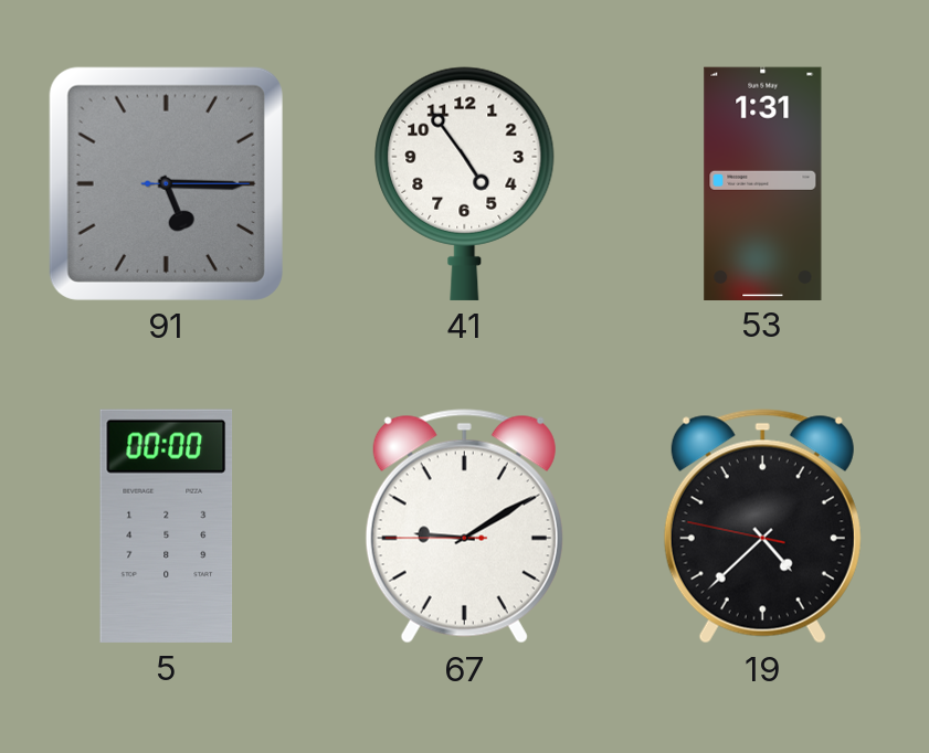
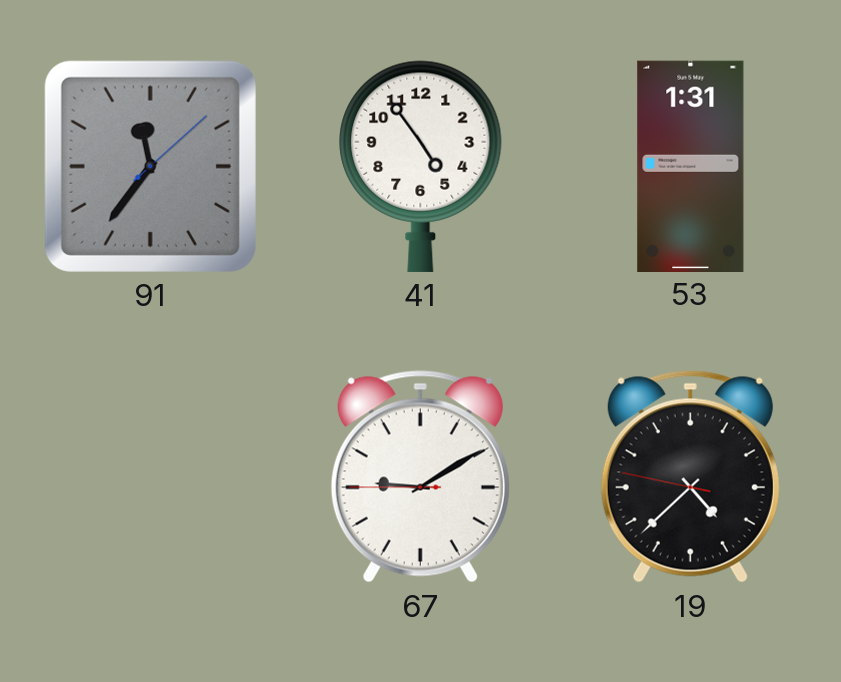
91: 5:15 -> 11:36
5: 00:00 -> none
